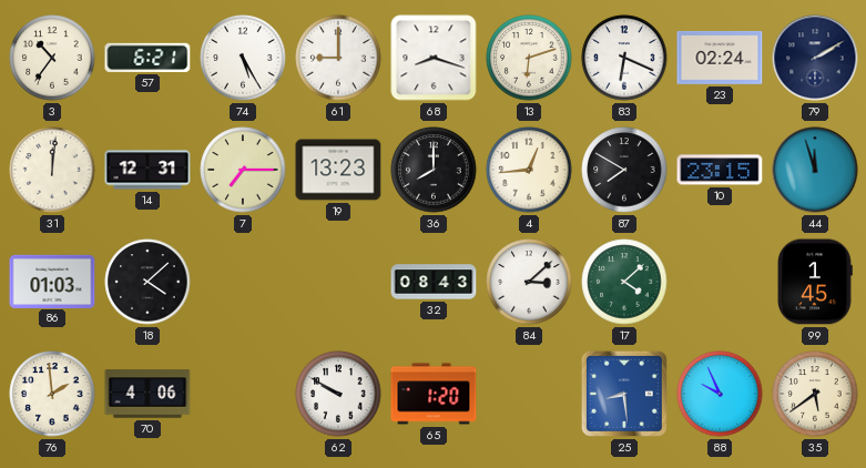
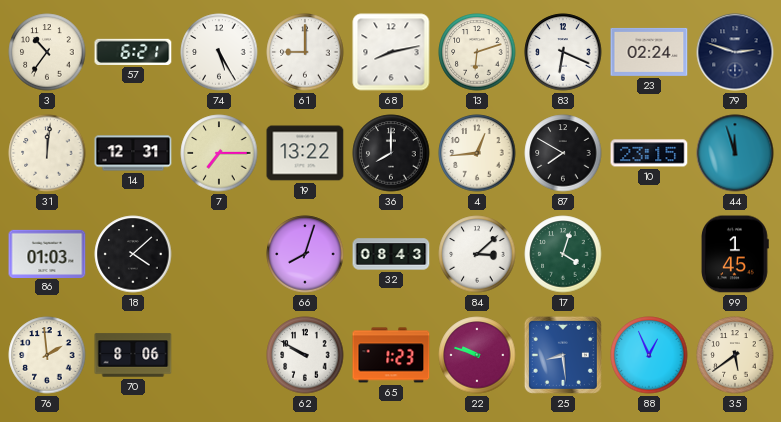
68: 8:18 -> 8:13
79: 2:10 -> 2:48
19: 13:23 -> 13:22
66: none -> 8:03
17: 4:08 -> 4:03
70: 4:06 -> 8:06
65: 1:20 -> 1:23
22: none -> 9:48
88: 9:56 -> 12:56
